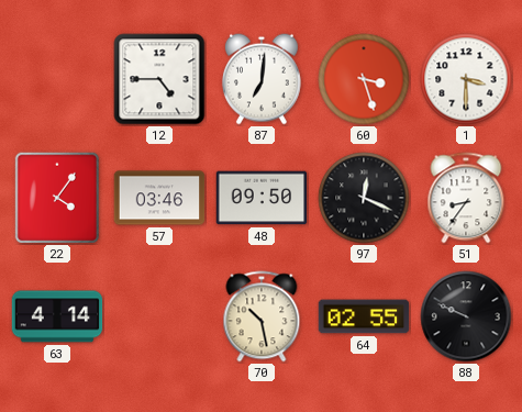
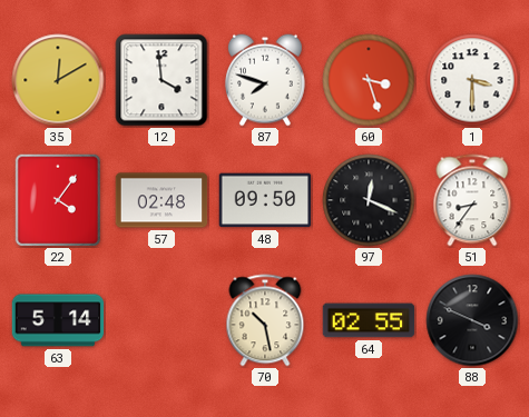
35: none -> 12:10
12: 4:45 -> 3:59
87: 7:01 -> 7:48
57: 03:46 -> 02:48
63: 4:14 -> 5:14
88: 9:49 -> 3:49
